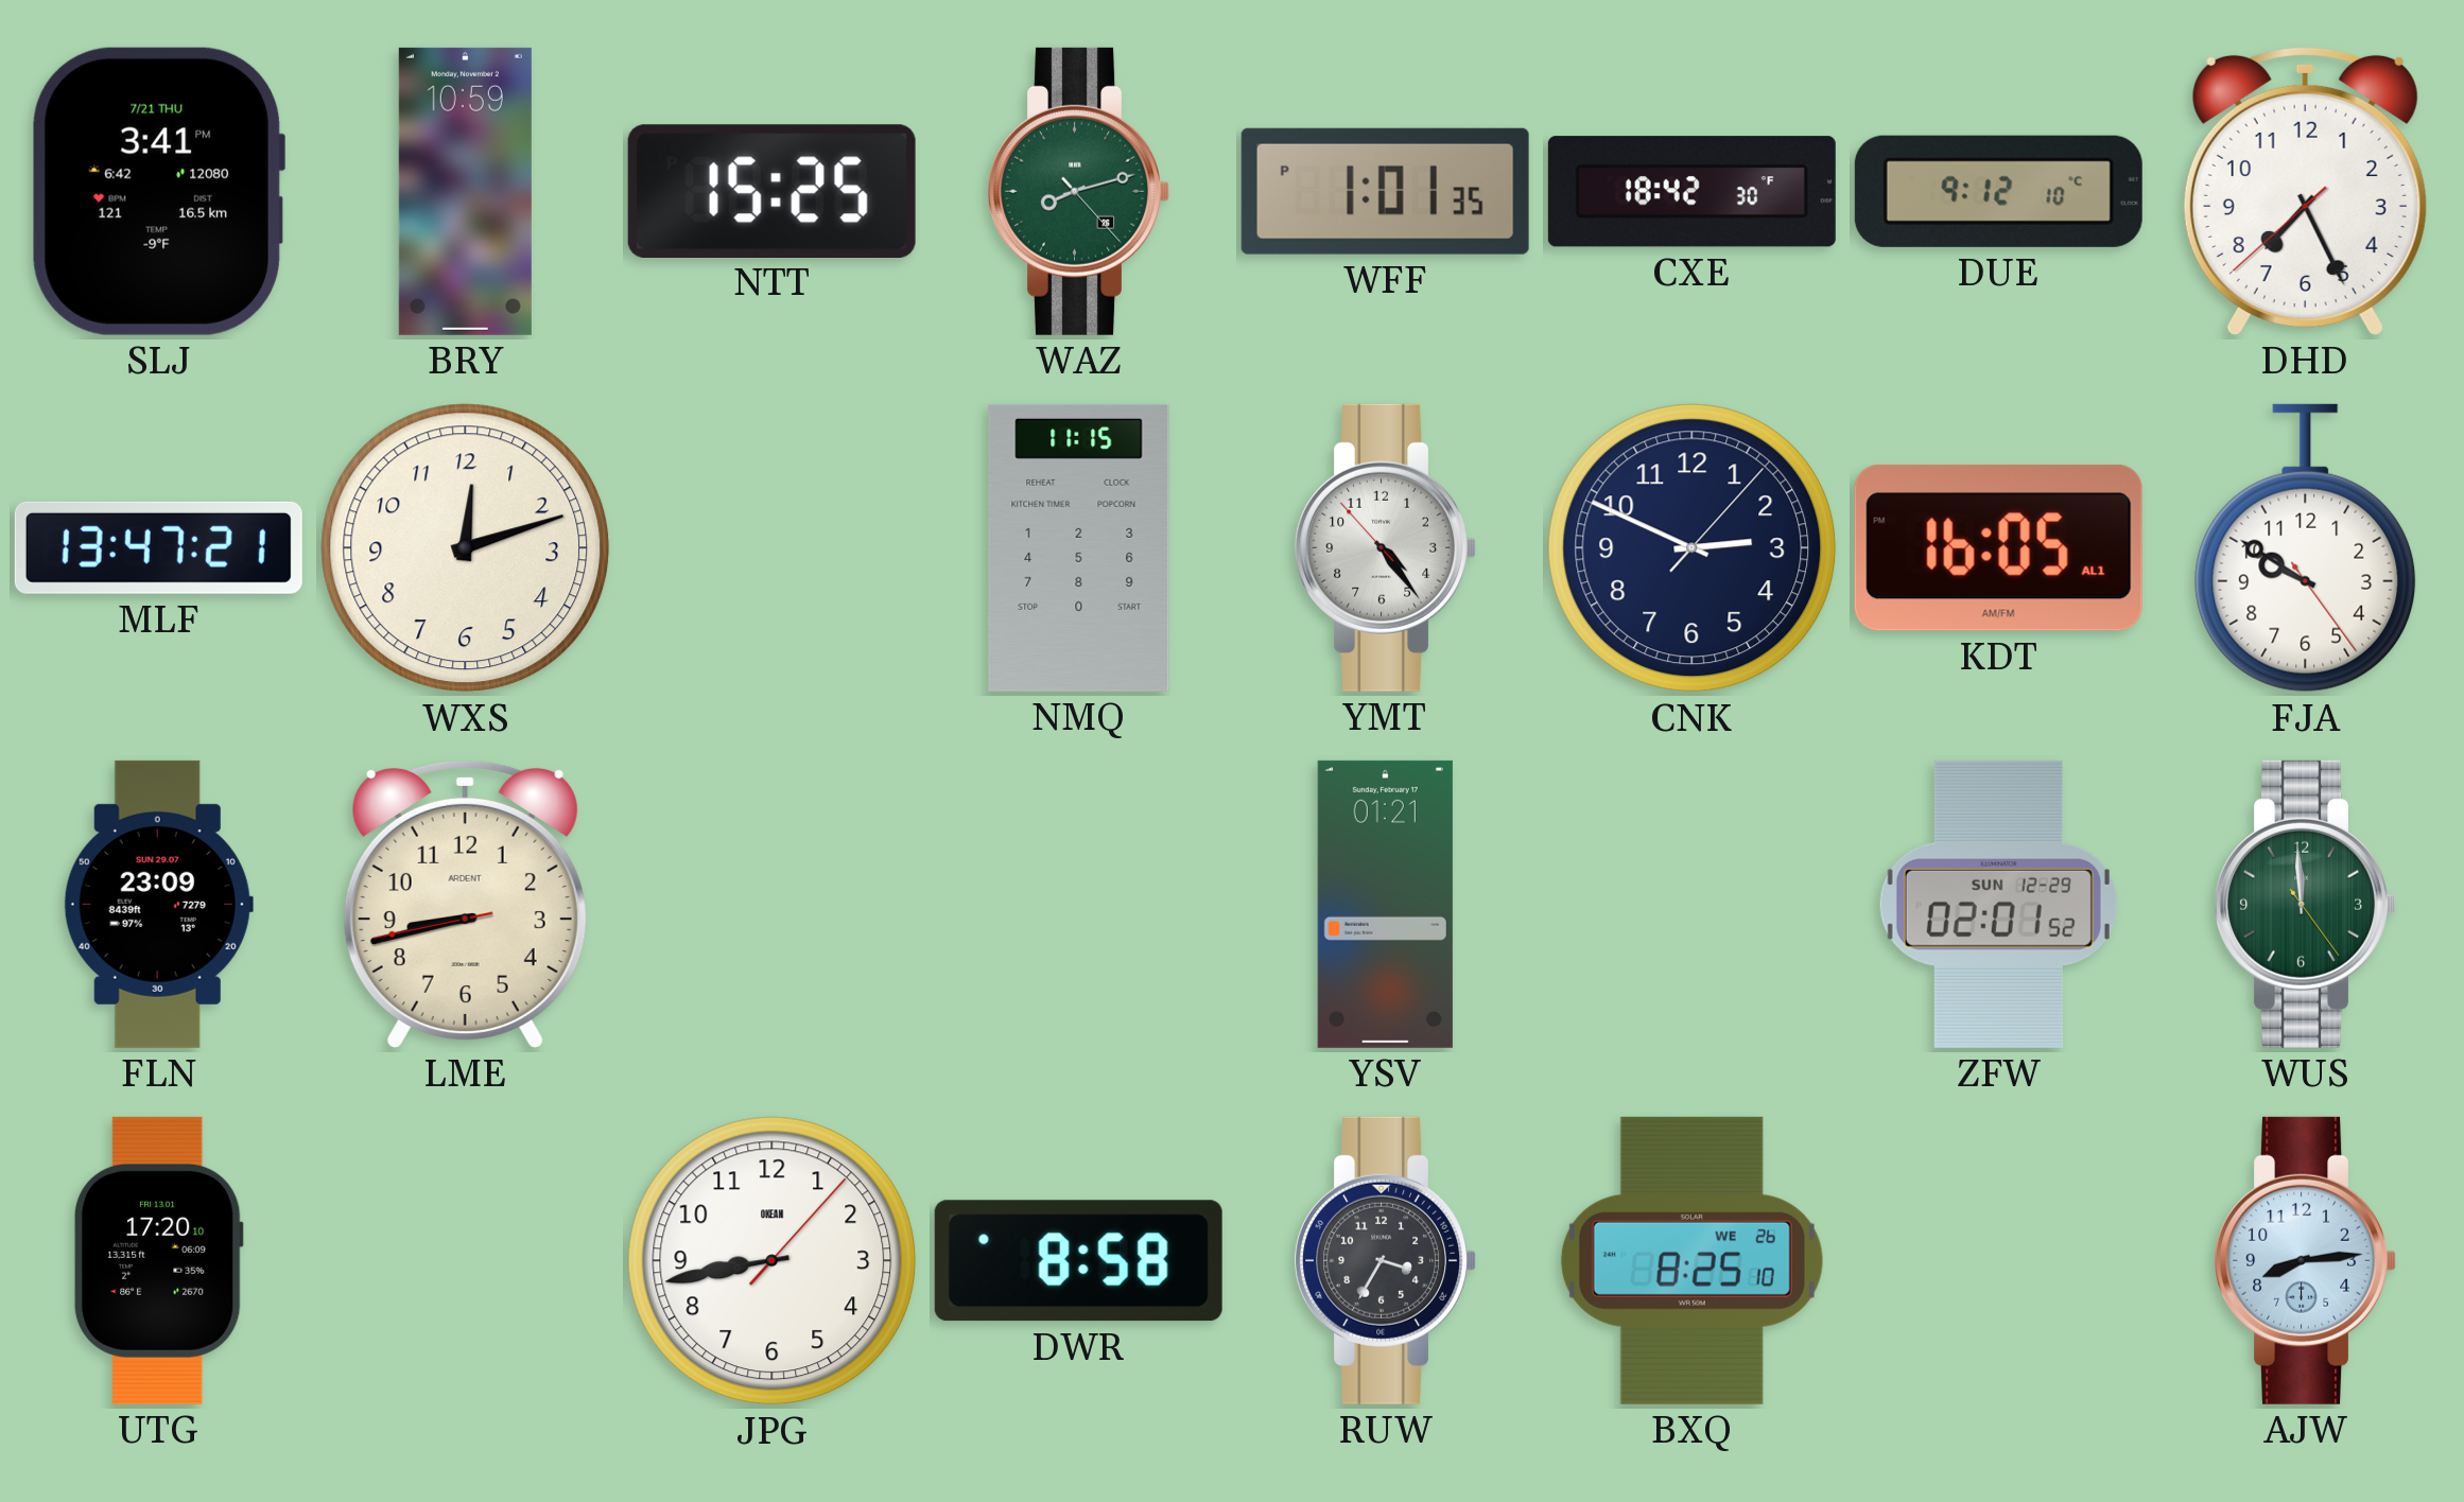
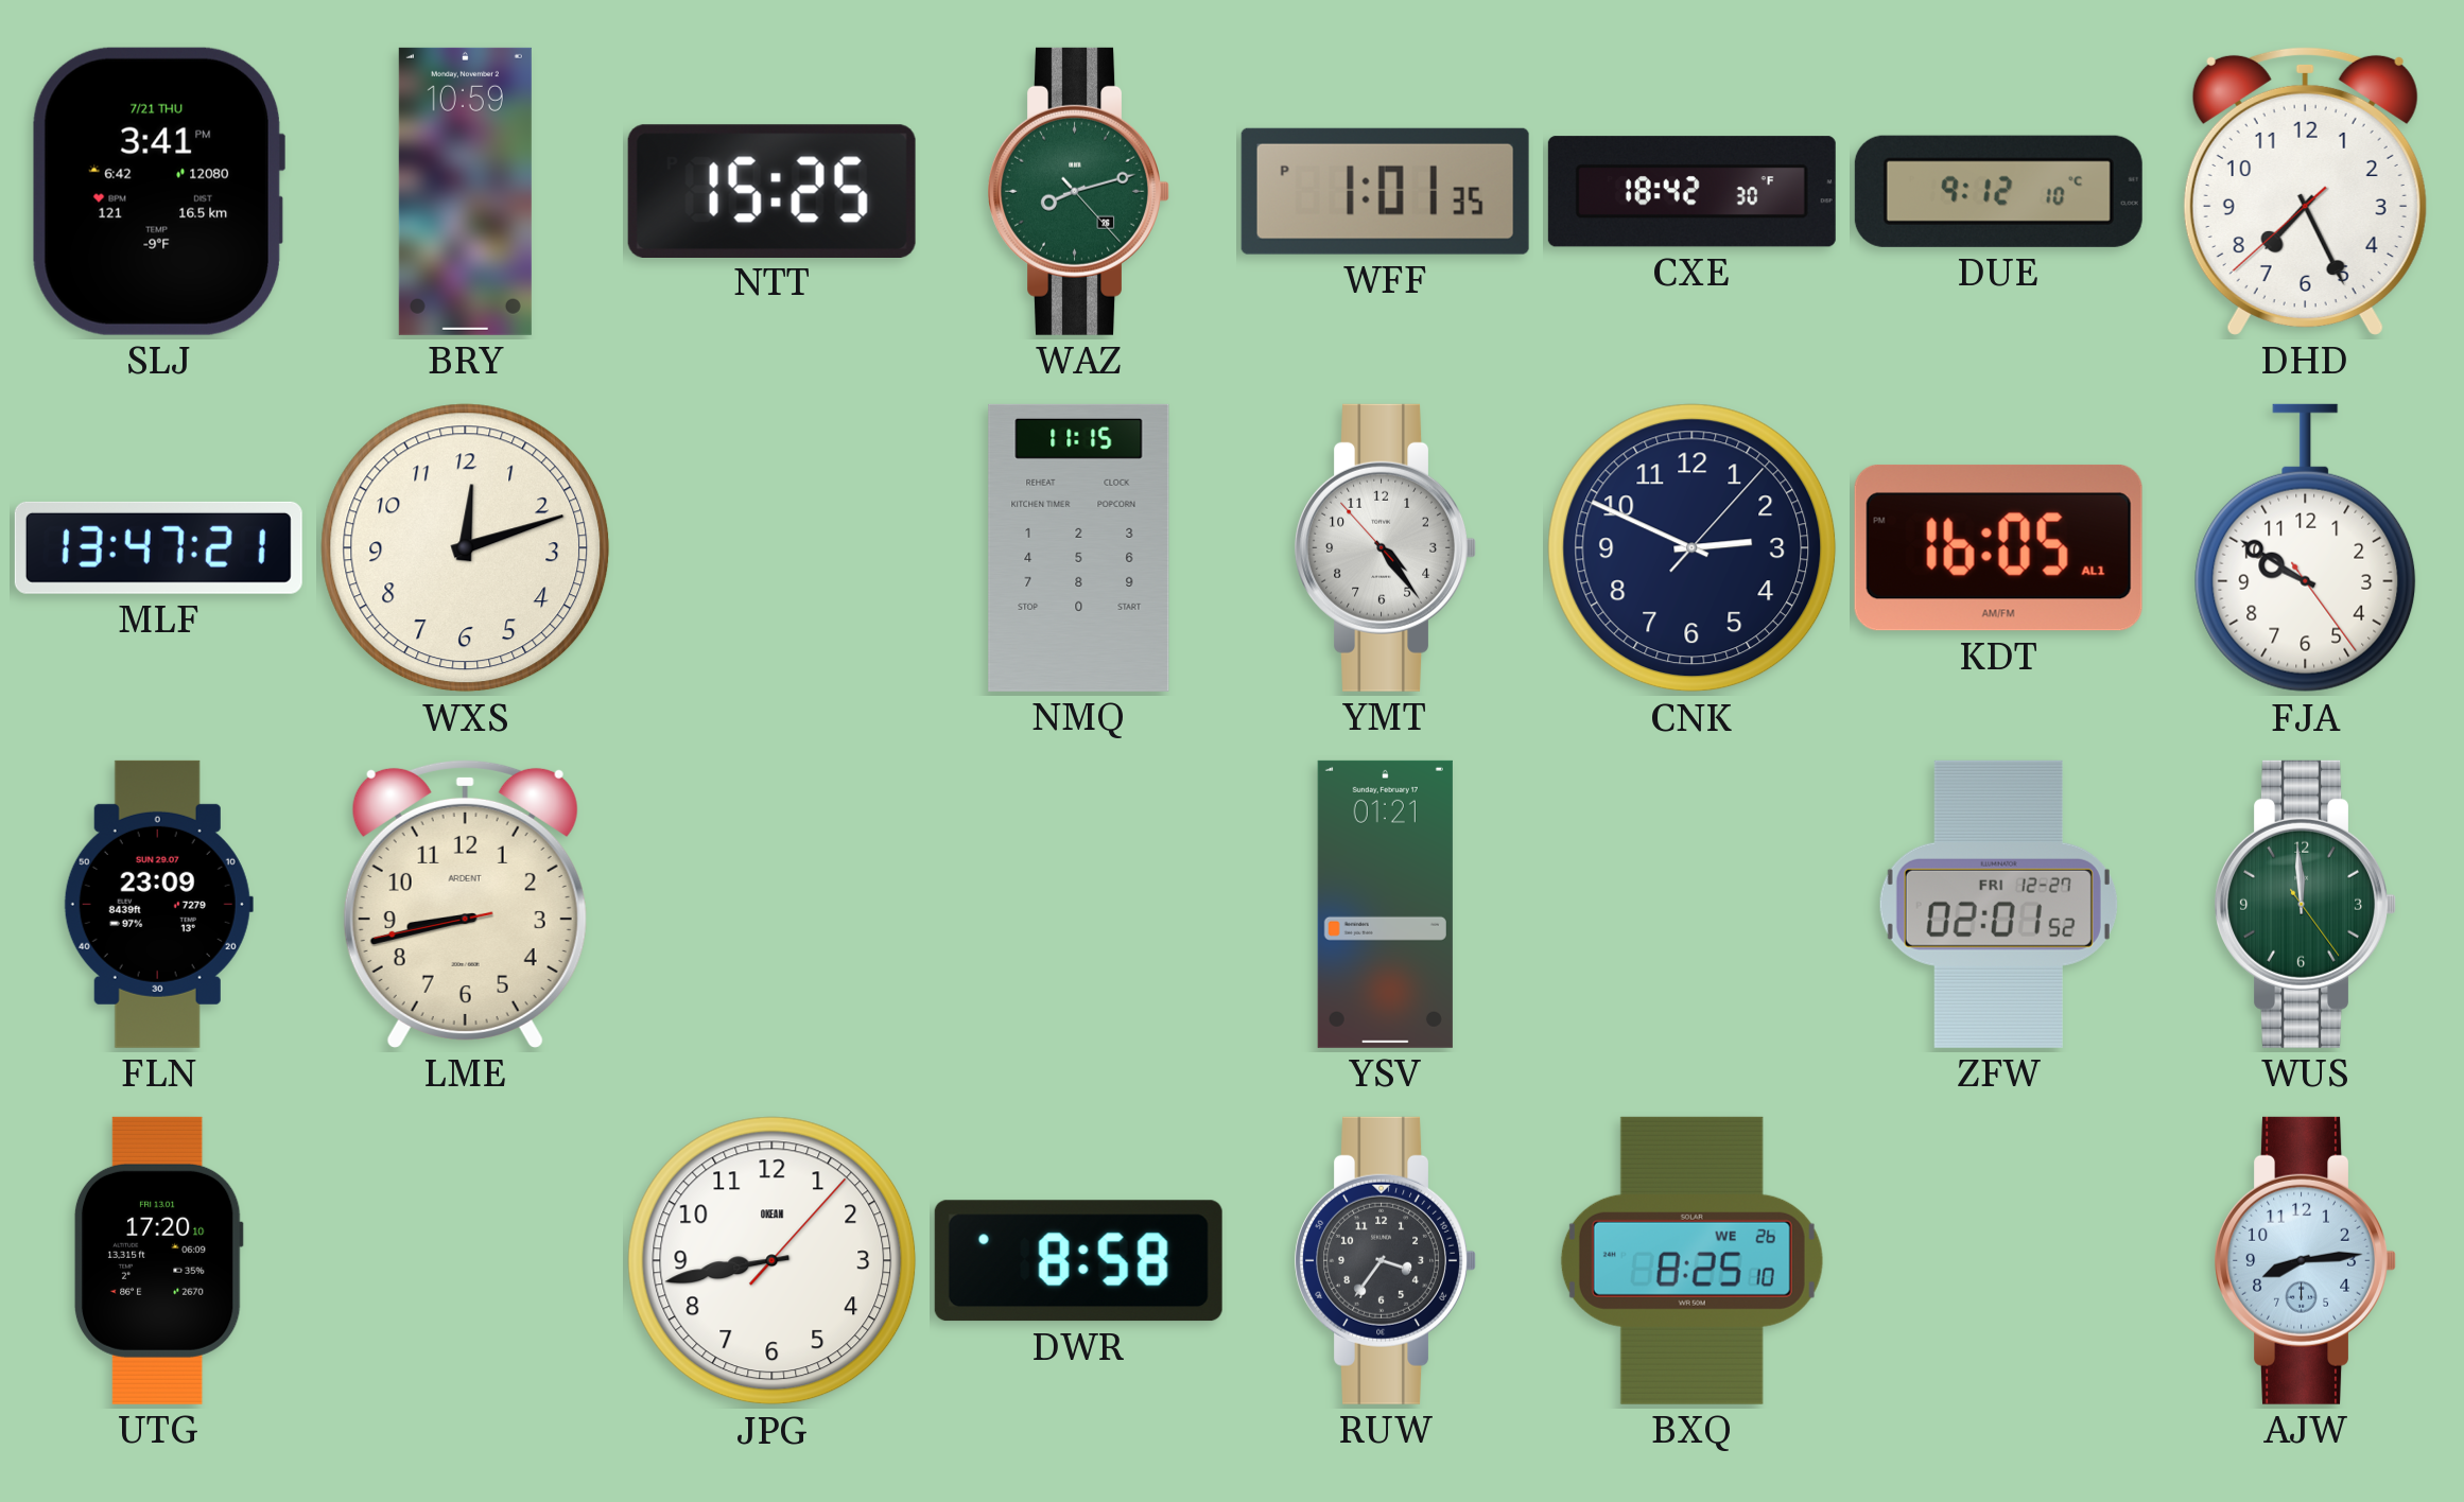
ZFW date: SUN 12-29 -> FRI 12-27
RUW: 3:35 -> 3:36
